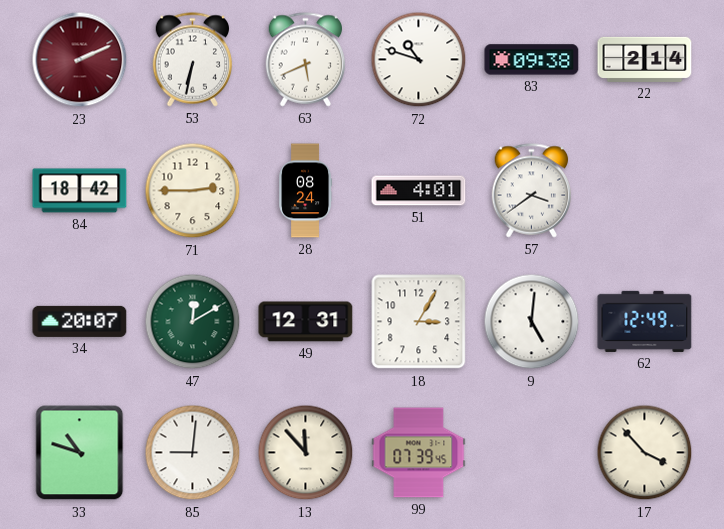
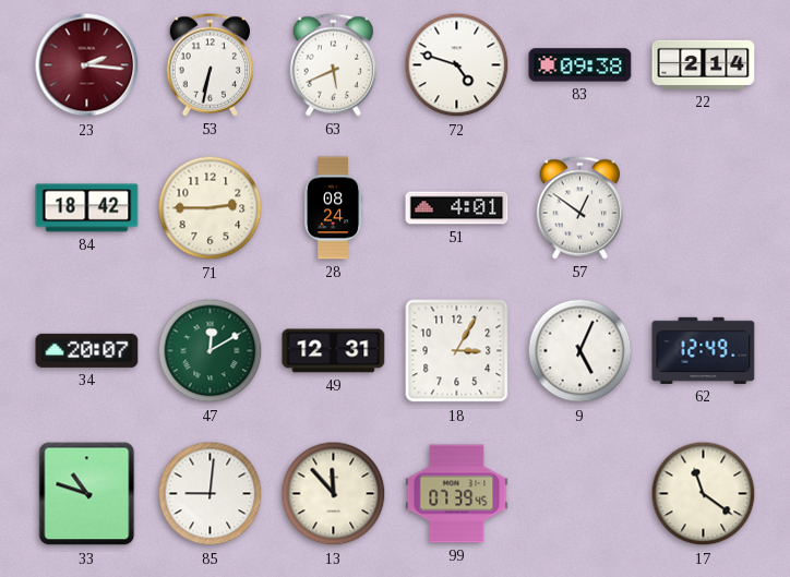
23: 2:11 -> 2:16
72: 10:48 -> 4:48
57: 3:39 -> 12:51
9: 5:01 -> 5:04
17: 3:53 -> 11:21
